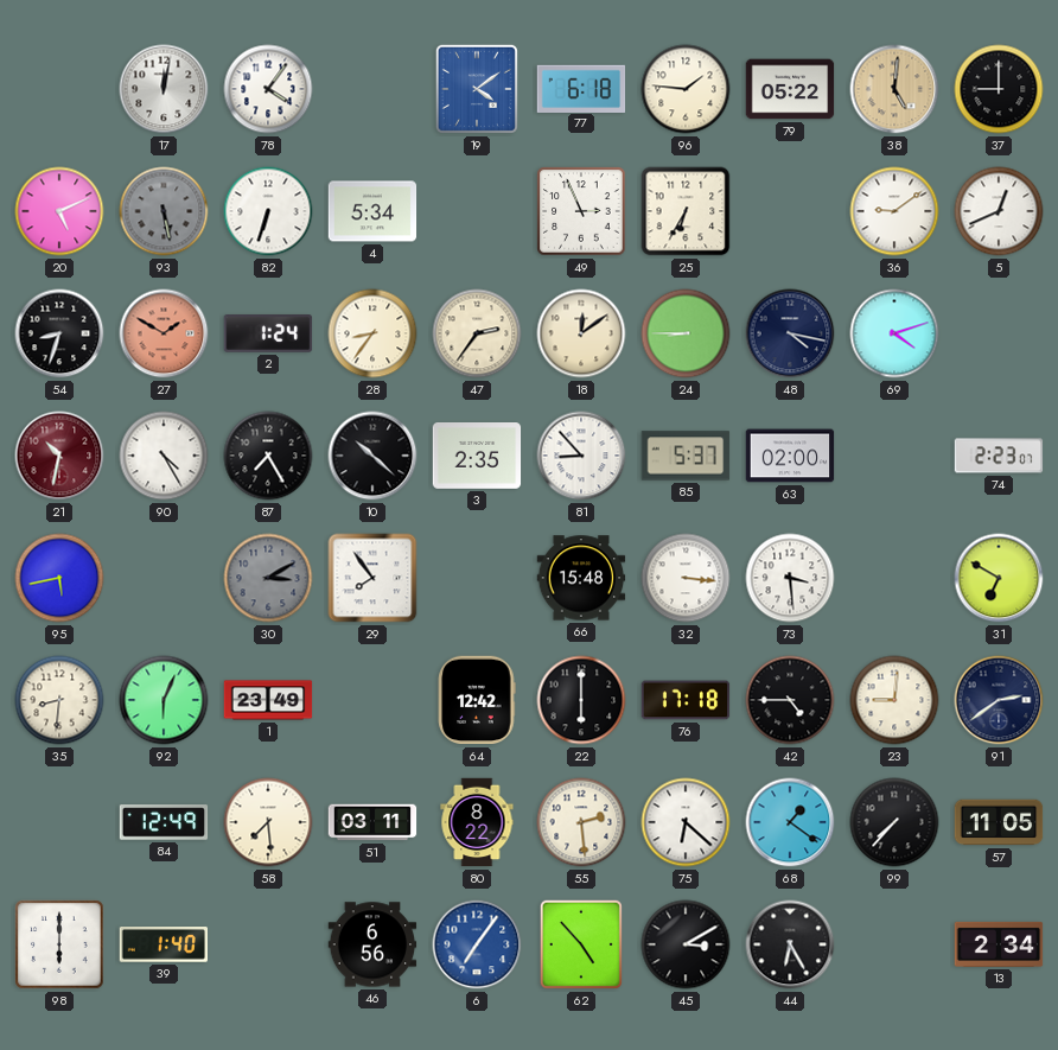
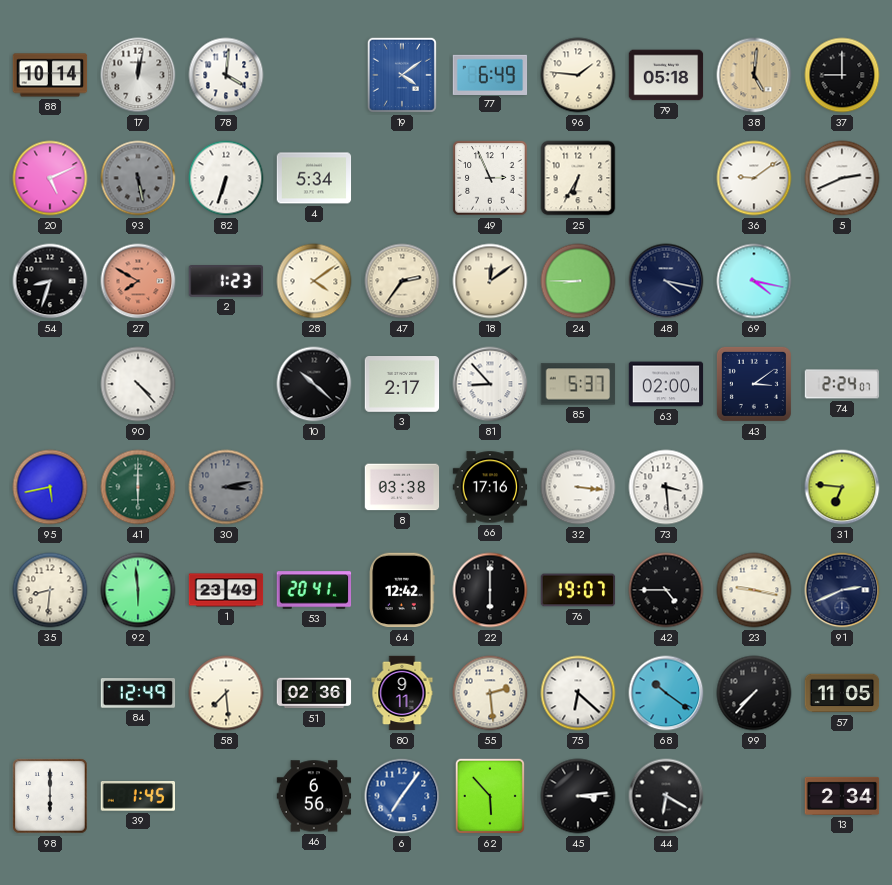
88: none -> 10:14
78: 4:06 -> 4:01
77: 6:18 -> 6:49
79: 05:22 -> 05:18
5: 12:41 -> 2:41
27: 1:50 -> 7:50
2: 1:24 -> 1:23
28: 8:36 -> 4:09
69: 4:12 -> 4:17
21: 10:32 -> none
90: 4:25 -> 4:23
87: 7:25 -> none
3: 2:35 -> 2:17
43: none -> 3:09
74: 2:23 -> 2:24
41: none -> 6:00
30: 3:10 -> 3:13
29: 7:54 -> none
8: none -> 03:38
66: 15:48 -> 17:16
31: 6:50 -> 6:46
92: 6:04 -> 5:59
53: none -> 20:41
76: 17:18 -> 19:07
23: 9:01 -> 9:17
91: 2:39 -> 2:41
51: 03:11 -> 02:36
80: 8:22 -> 9:11
68: 1:21 -> 10:21
39: 1:40 -> 1:45
62: 4:53 -> 5:53
45: 3:10 -> 3:14
44: 6:25 -> 6:20
